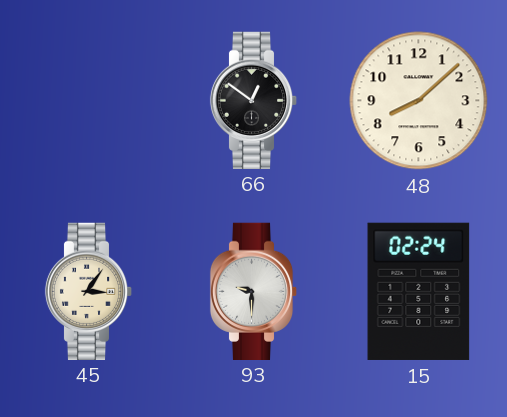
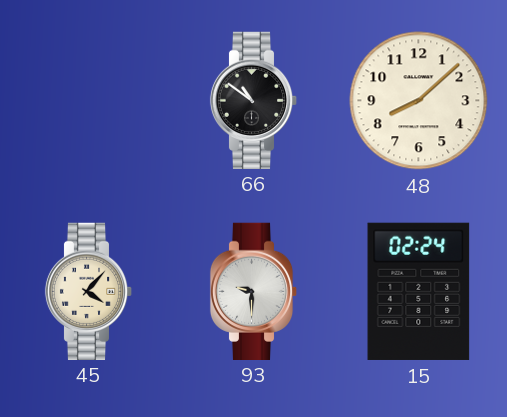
66: 12:51 -> 10:51
45: 3:06 -> 4:07
